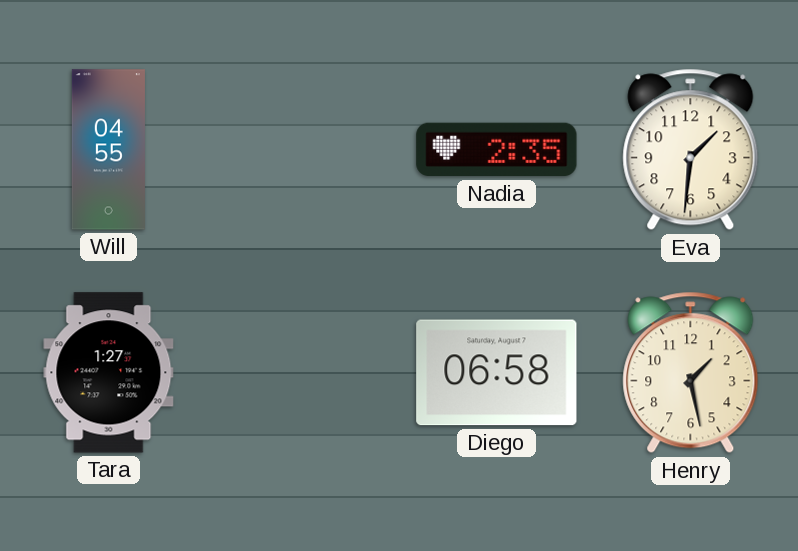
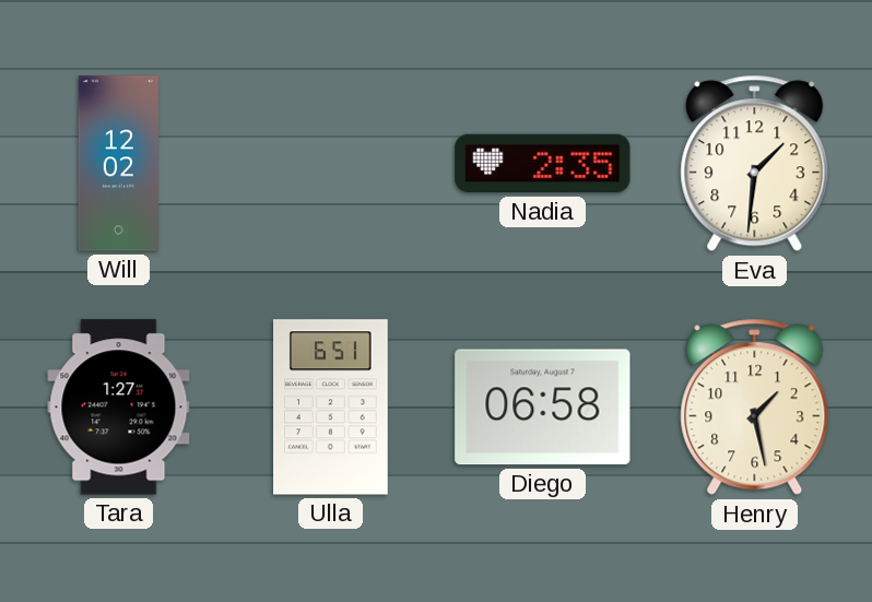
Will: 04:55 -> 12:02
Ulla: none -> 6:51
